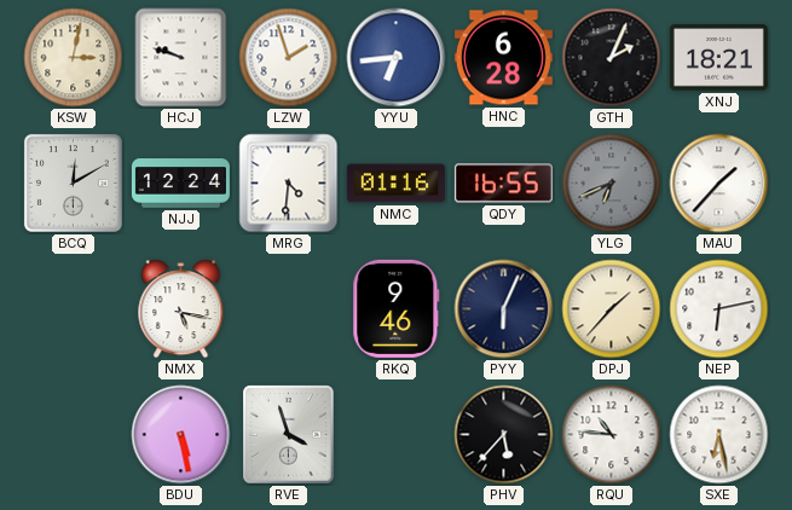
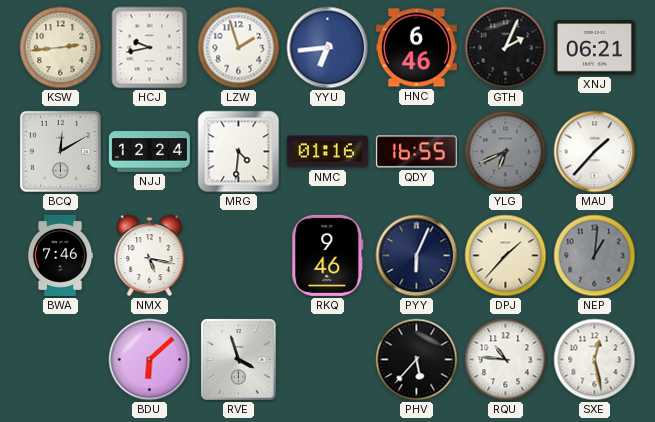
KSW: 3:02 -> 2:44
HCJ: 9:48 -> 9:43
HNC: 6:28 -> 6:46
XNJ: 18:21 -> 06:21
BWA: none -> 7:46
NEP: 6:13 -> 1:01
NEP dial: white -> grey
BDU: 5:28 -> 6:08
SXE: 6:28 -> 12:28
